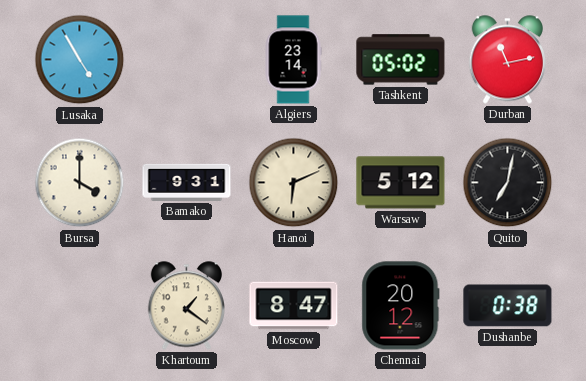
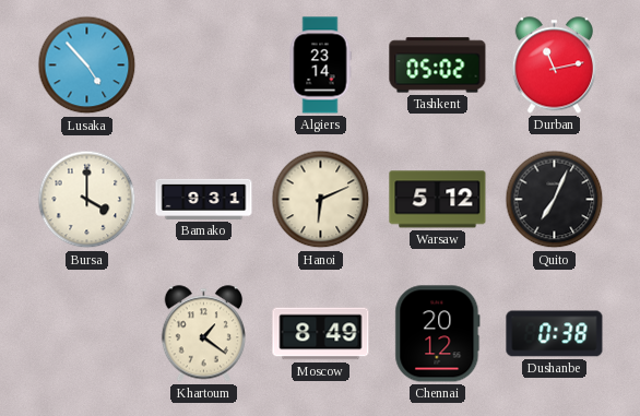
Lusaka: 4:55 -> 4:53
Quito: 7:02 -> 7:04
Moscow: 8:47 -> 8:49
